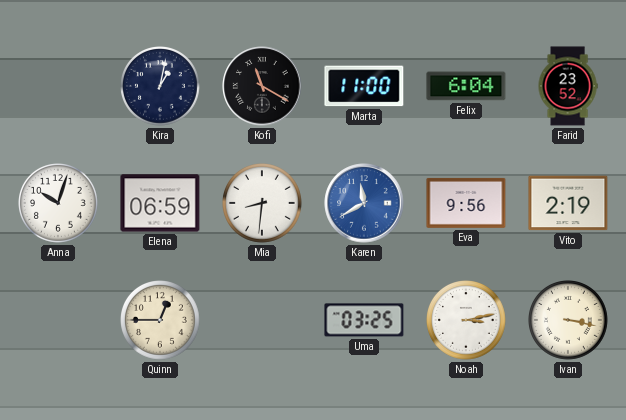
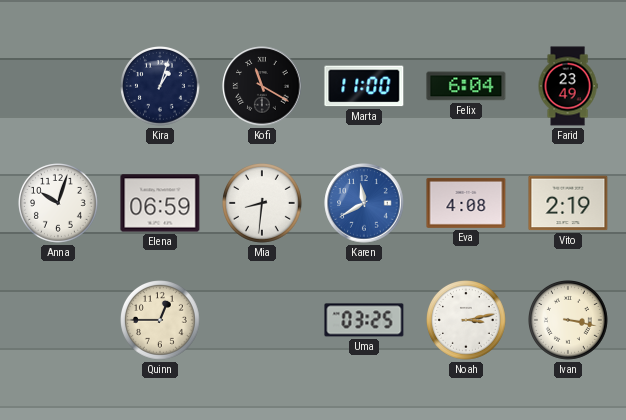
Kira: 1:02 -> 1:03
Farid: 23:52 -> 23:49
Eva: 9:56 -> 4:08
